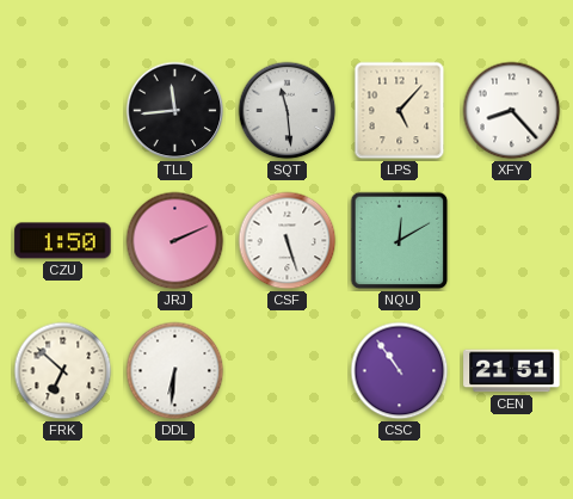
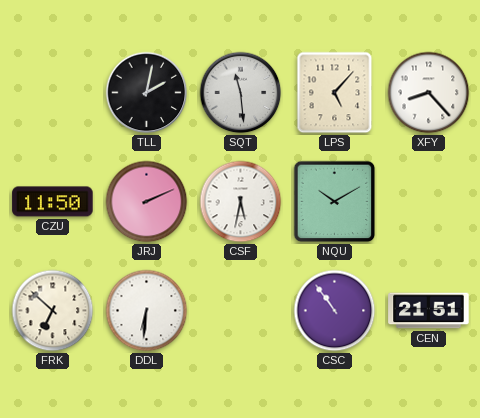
TLL: 11:44 -> 2:02
CZU: 1:50 -> 11:50
CSF: 5:27 -> 5:32
NQU: 12:10 -> 10:10
